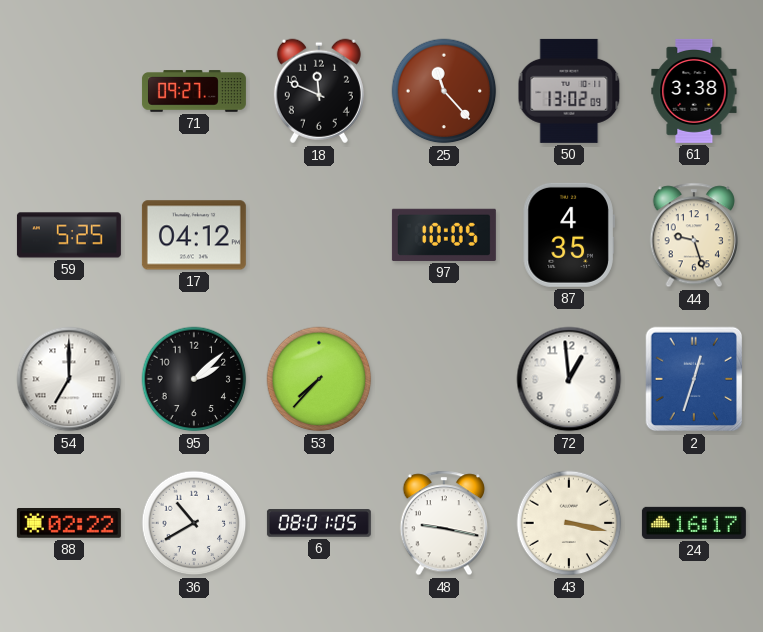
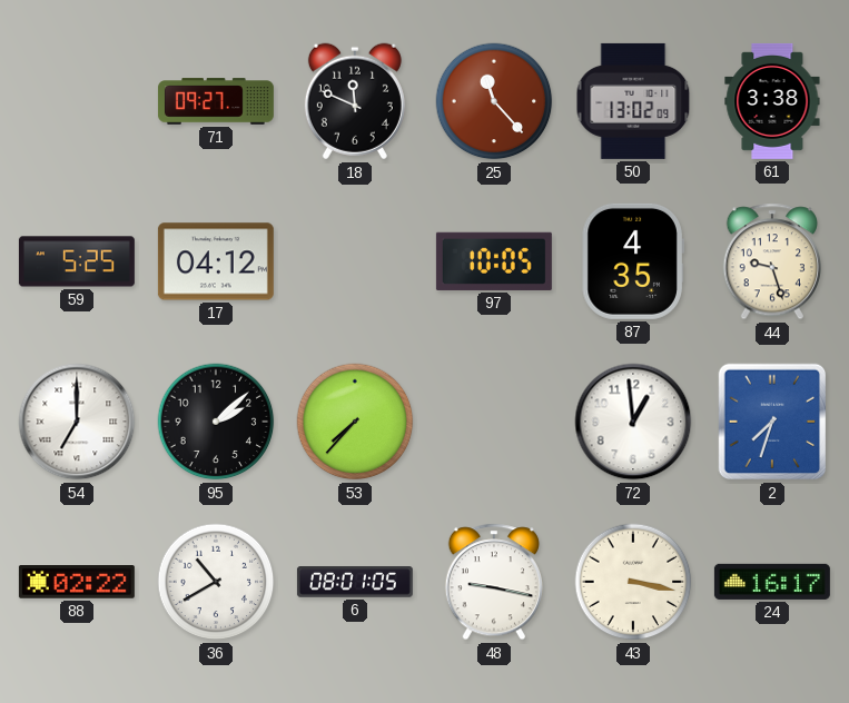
2: 12:33 -> 7:33
